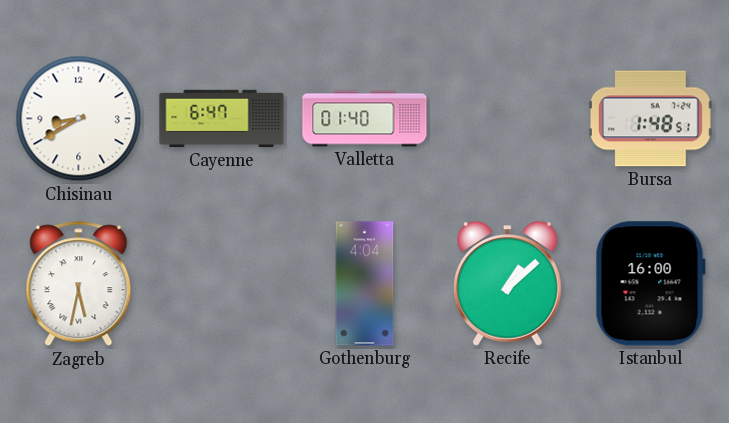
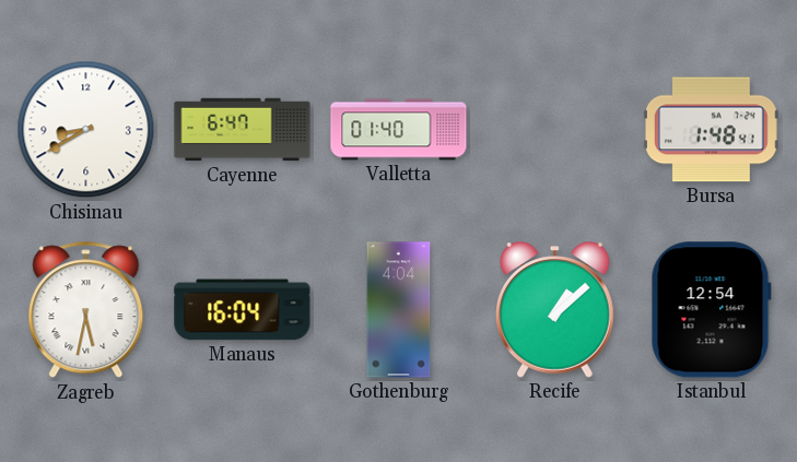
Bursa: 1:48:51 -> 1:48:41
Manaus: none -> 16:04
Istanbul: 16:00 -> 12:54
